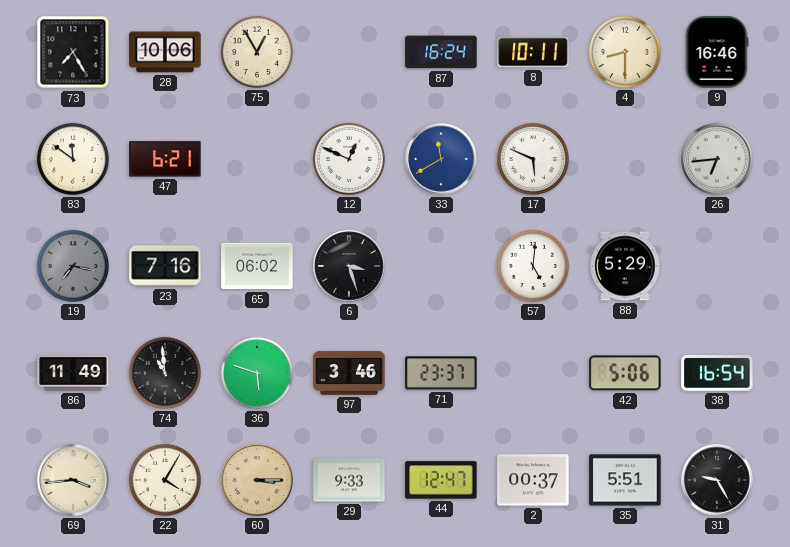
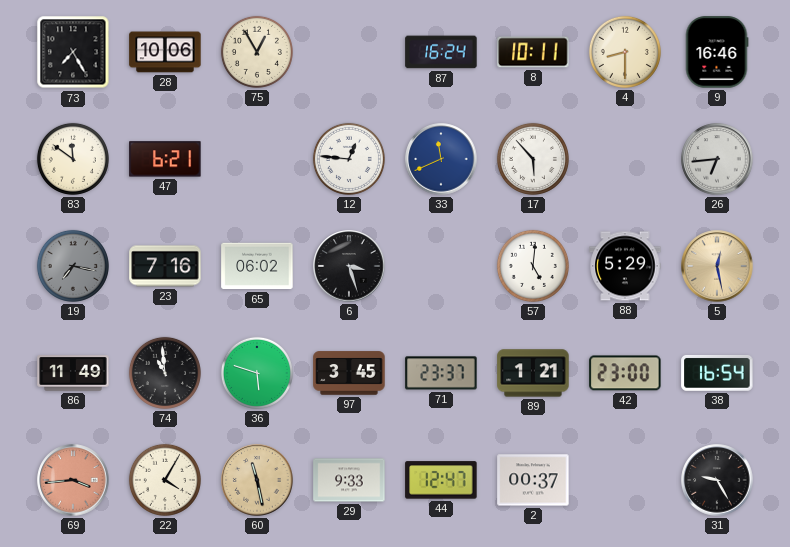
12: 12:49 -> 12:46
33: 11:40 -> 11:41
17: 5:49 -> 5:53
5: none -> 12:28
97: 3:46 -> 3:45
89: none -> 1:21
42: 5:06 -> 23:00
69 dial: cream -> salmon
60: 3:15 -> 11:28
35: 5:51 -> none
